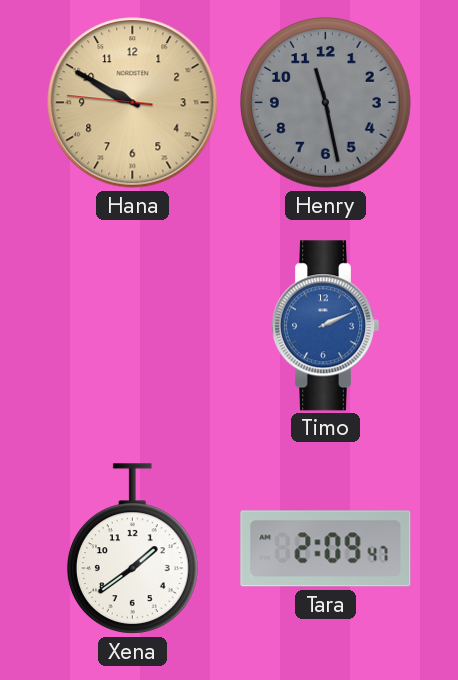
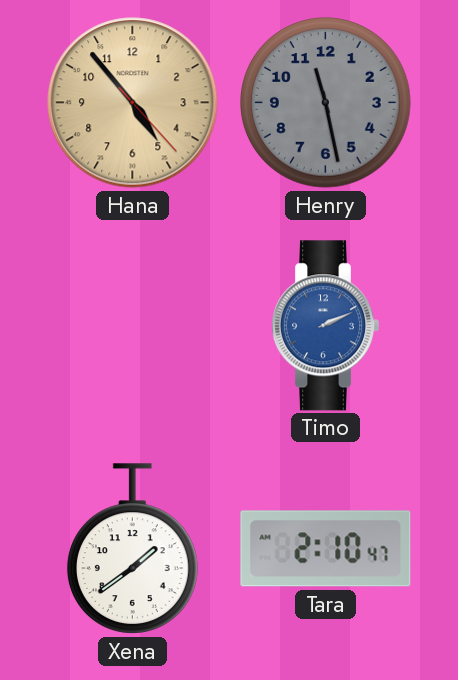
Hana: 9:49 -> 4:53
Tara: 2:09 -> 2:10
